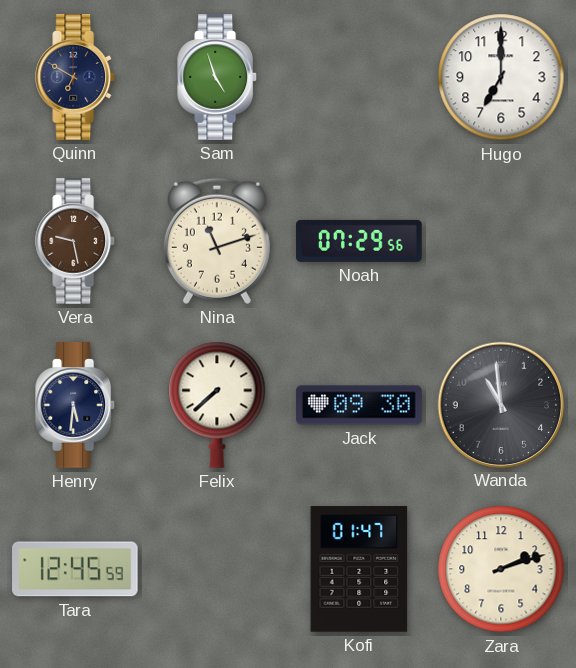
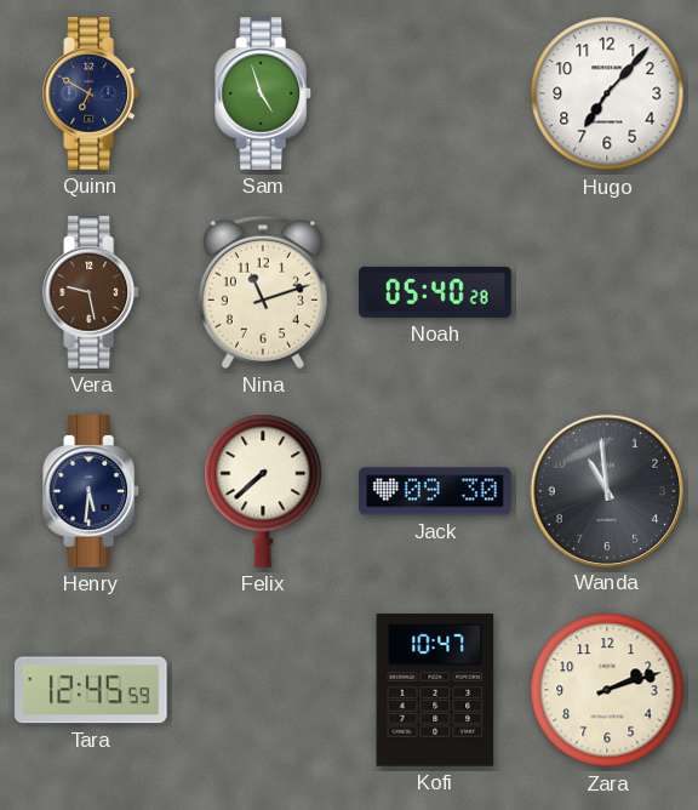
Hugo: 7:00 -> 7:07
Noah: 07:29 -> 05:40
Kofi: 01:47 -> 10:47
